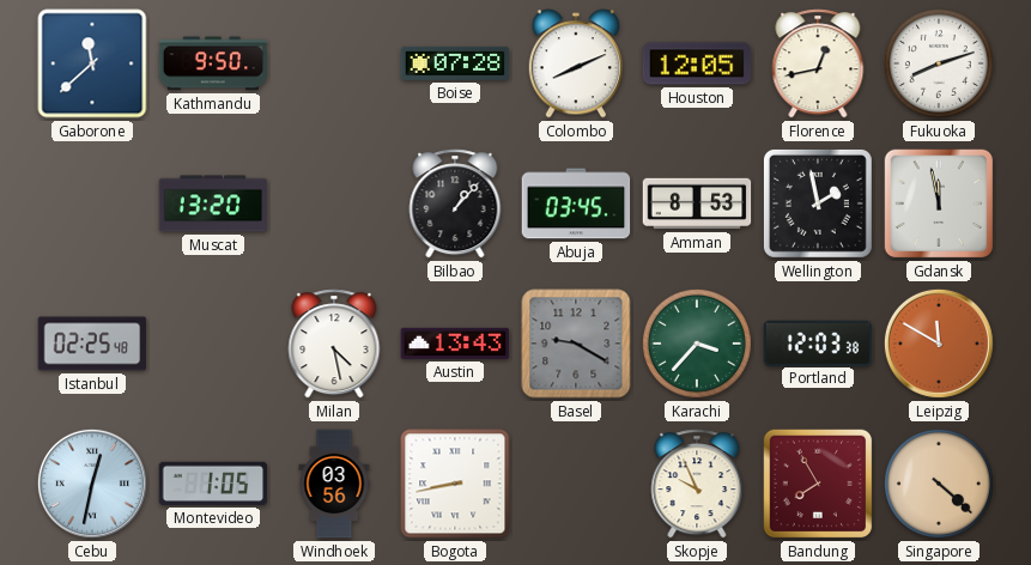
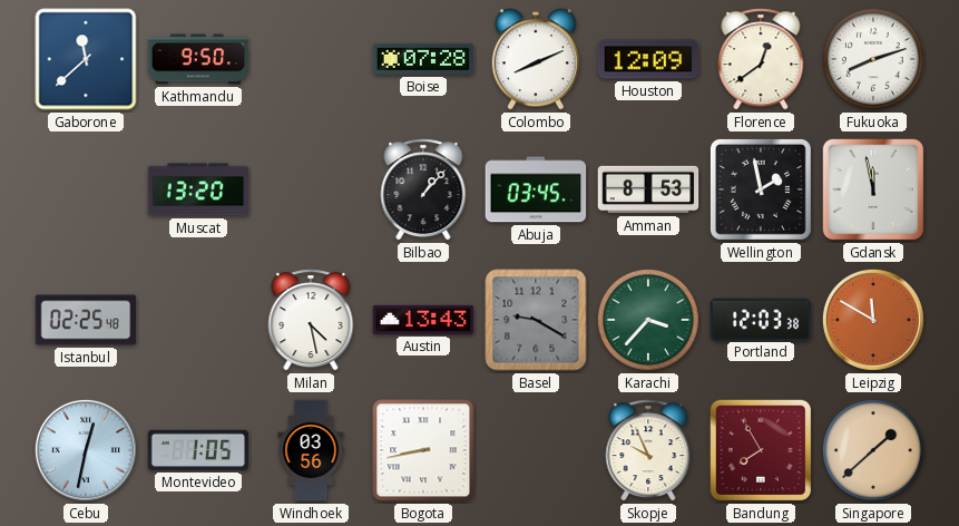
Houston: 12:05 -> 12:09
Florence: 12:43 -> 12:39
Singapore: 4:22 -> 1:38
